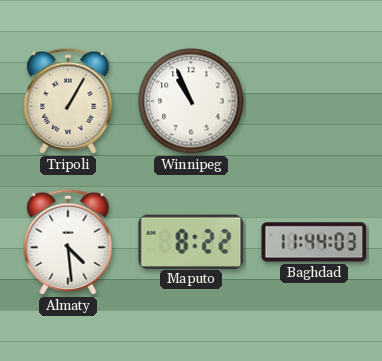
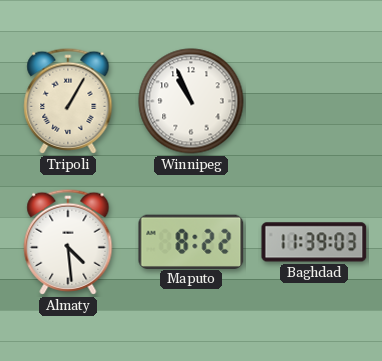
Baghdad: 11:44 -> 11:39
